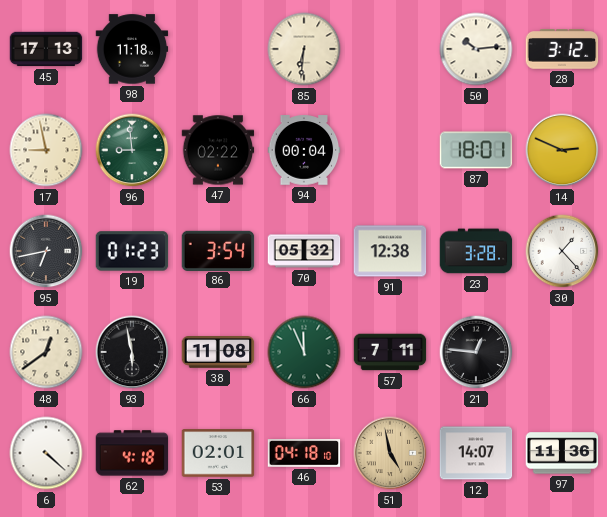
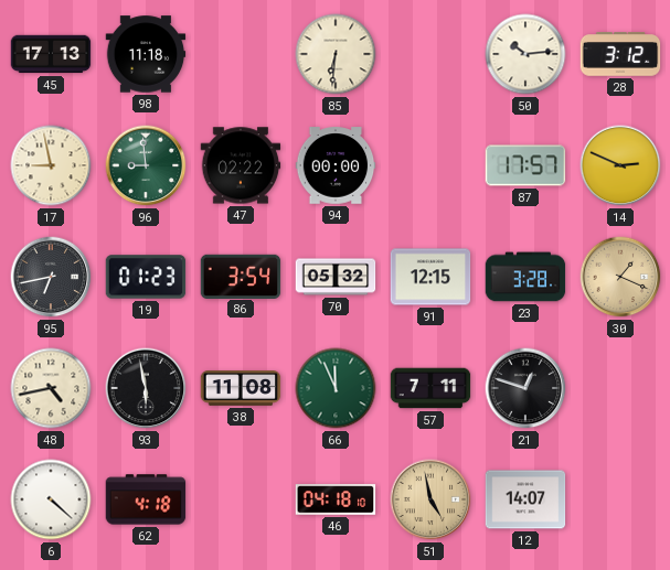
94: 00:04 -> 00:00
87: 18:01 -> 17:57
91: 12:38 -> 12:15
30: 1:23 -> 1:19
30 dial: white -> champagne
48: 12:39 -> 4:43
21: 12:46 -> 12:48
53: 02:01 -> none
97: 11:36 -> none
